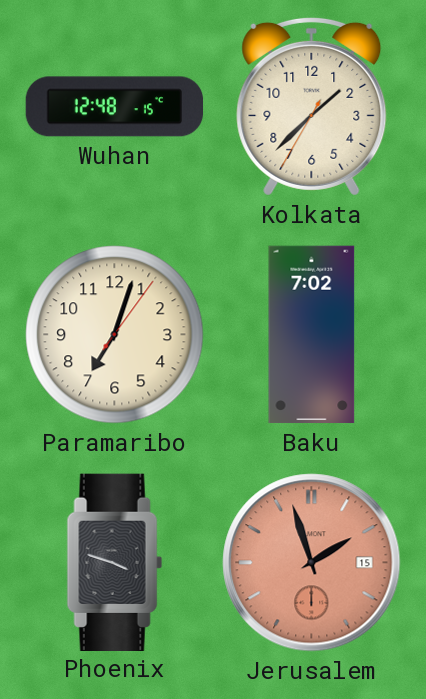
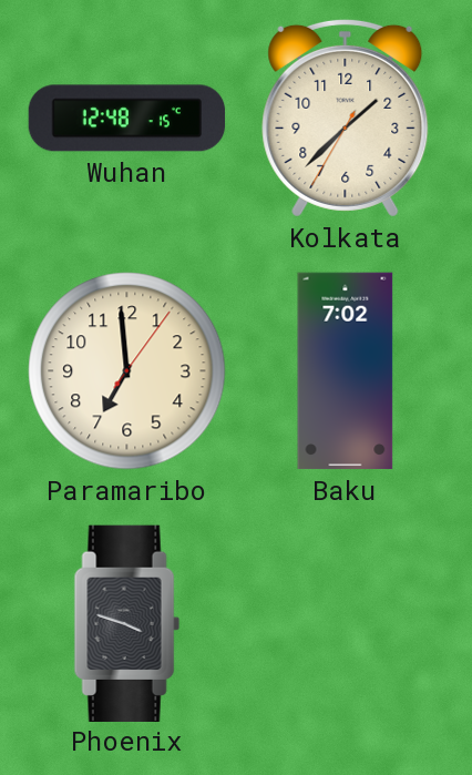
Paramaribo: 7:03 -> 6:59
Jerusalem: 1:57 -> none
